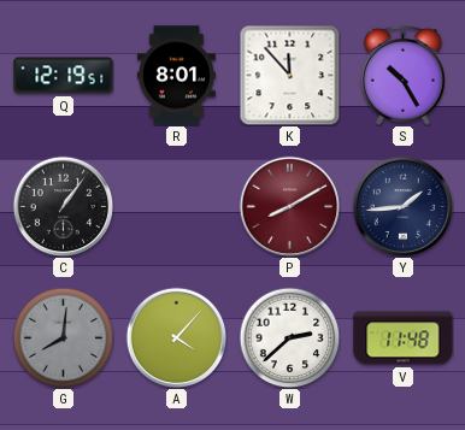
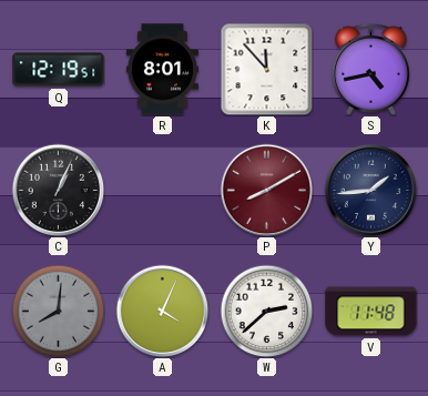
S: 10:25 -> 4:43
C: 1:06 -> 1:04
A: 4:07 -> 4:04
